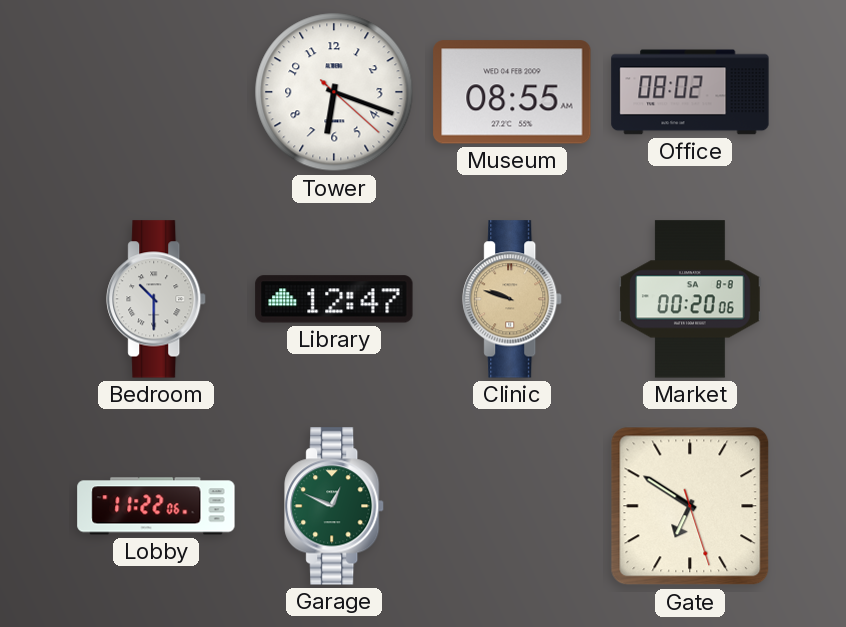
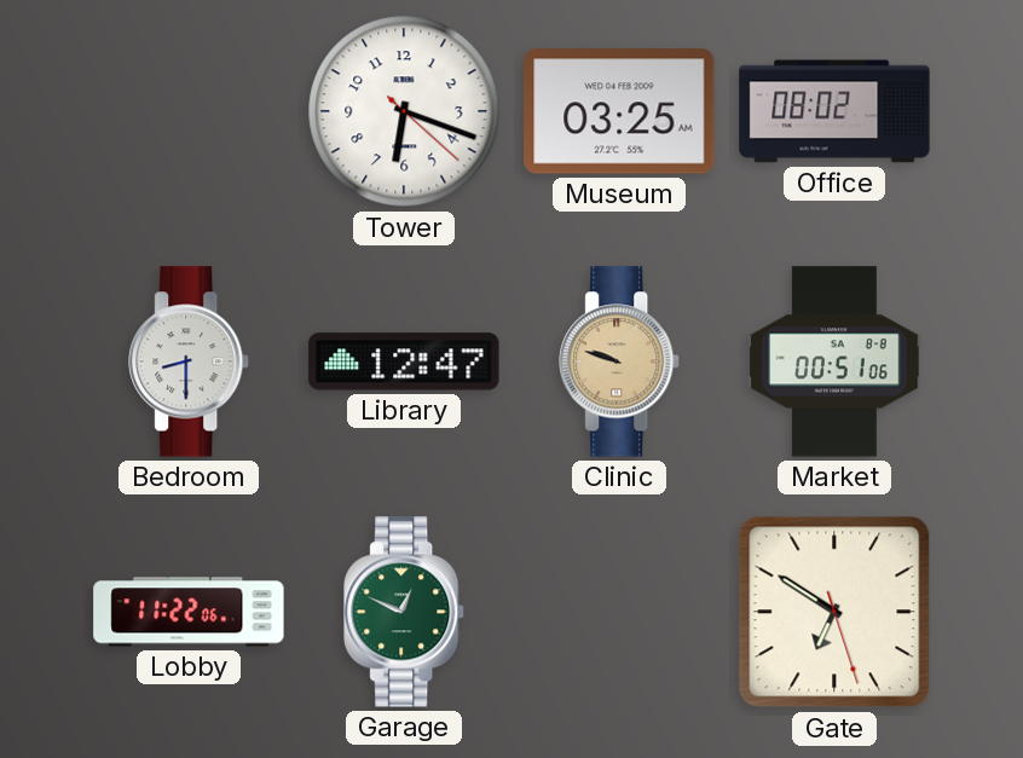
Museum: 08:55 -> 03:25
Bedroom: 10:30 -> 8:30
Market: 00:20 -> 00:51
